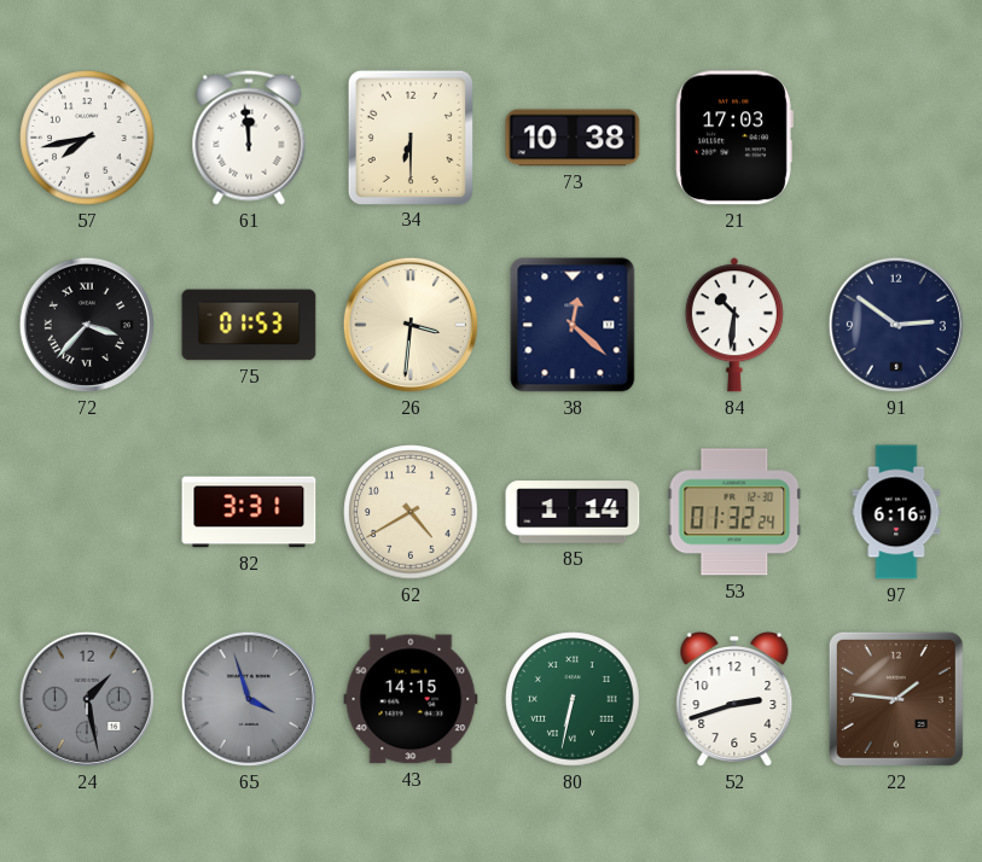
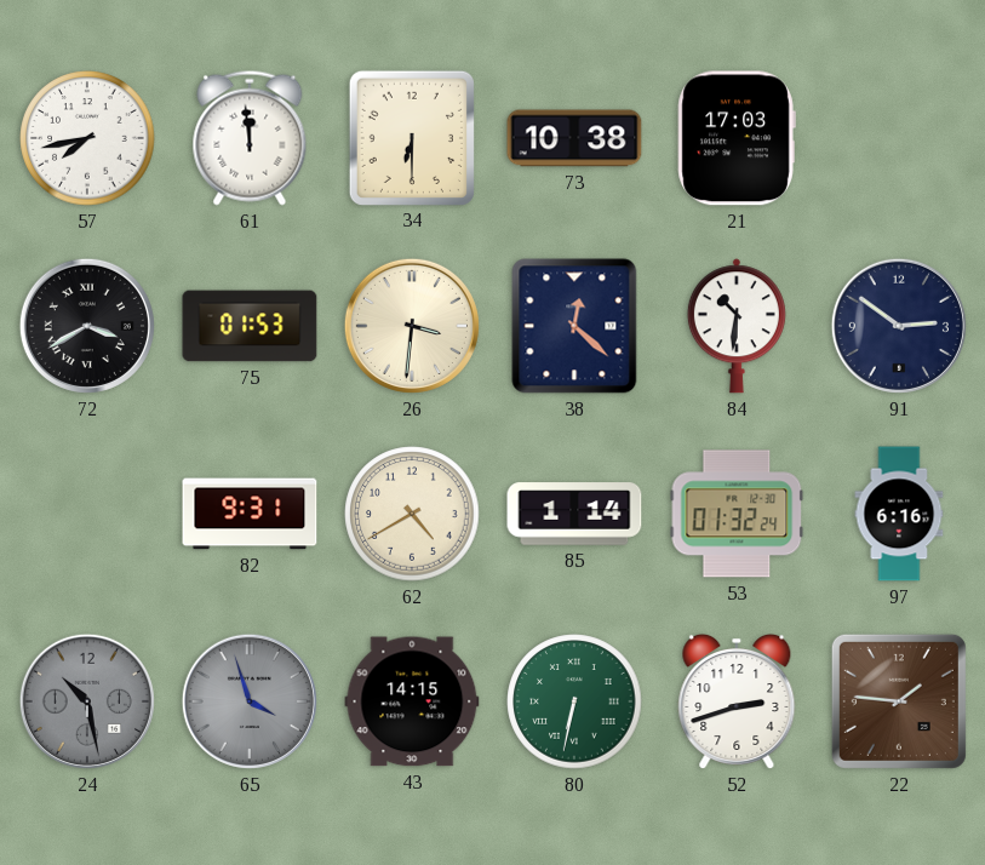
72: 3:37 -> 3:40
82: 3:31 -> 9:31
24: 1:28 -> 10:28
